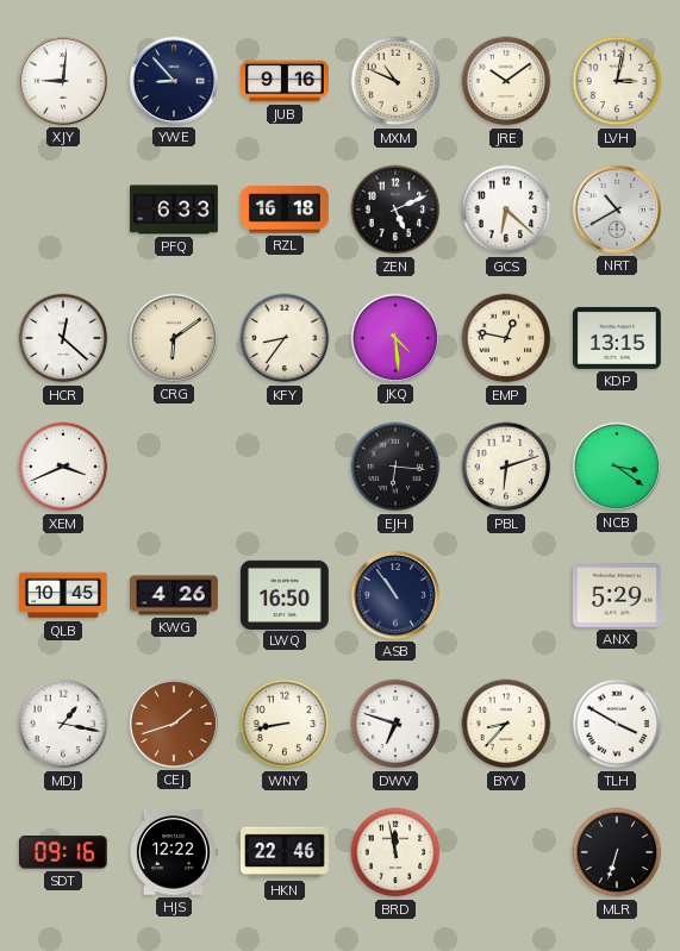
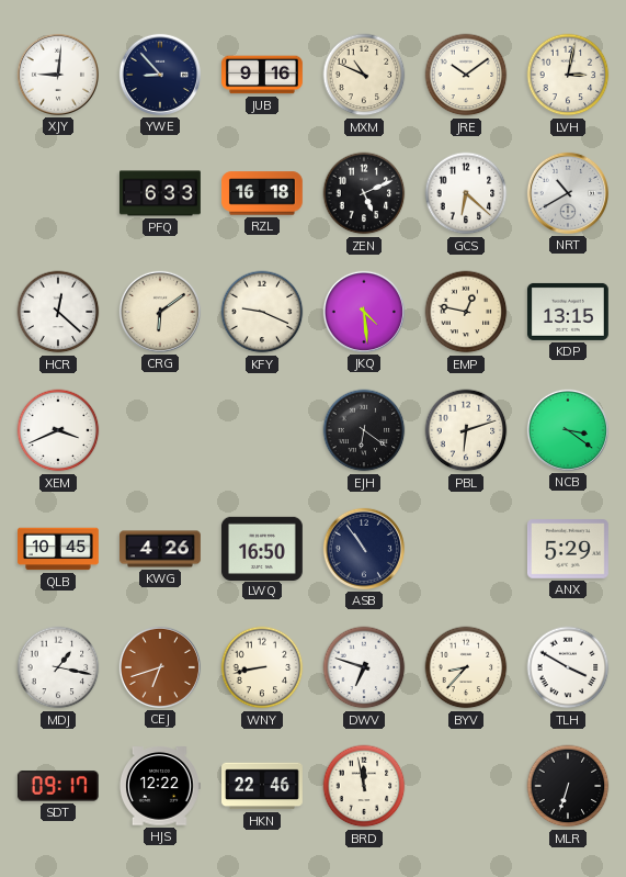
KFY: 8:36 -> 9:19
EJH: 6:16 -> 6:21
CEJ: 1:42 -> 6:42
SDT: 09:16 -> 09:17
